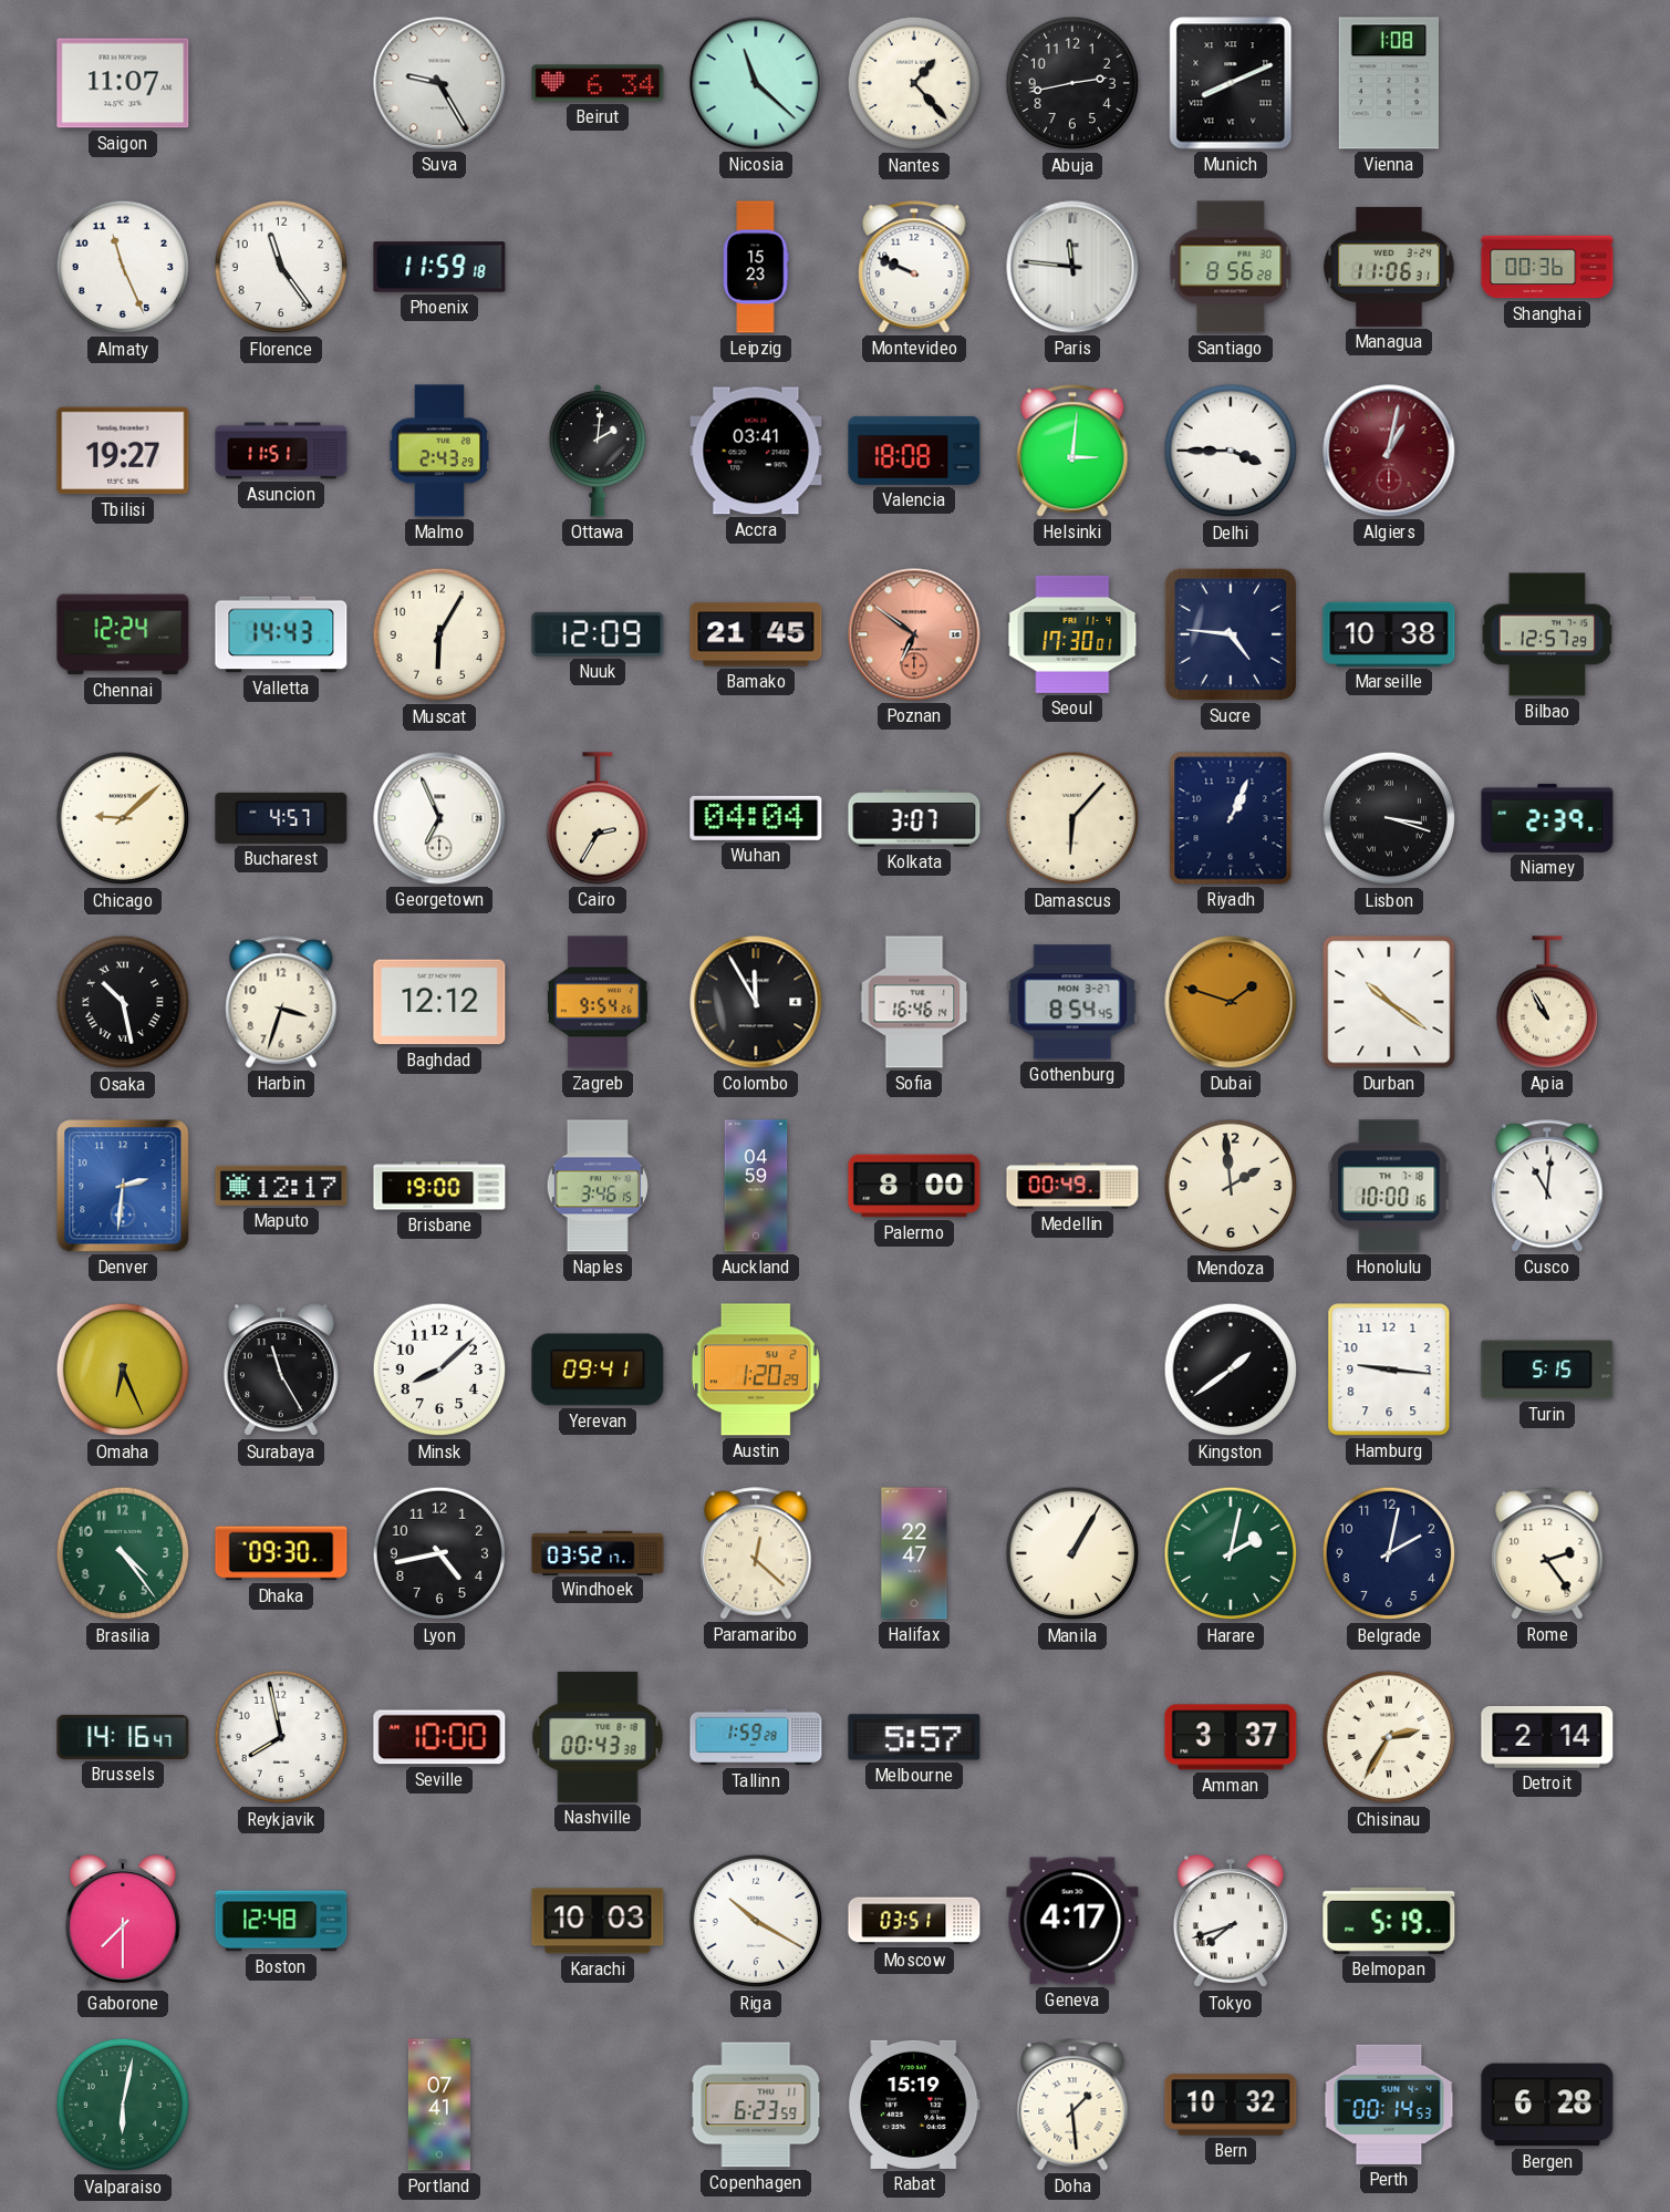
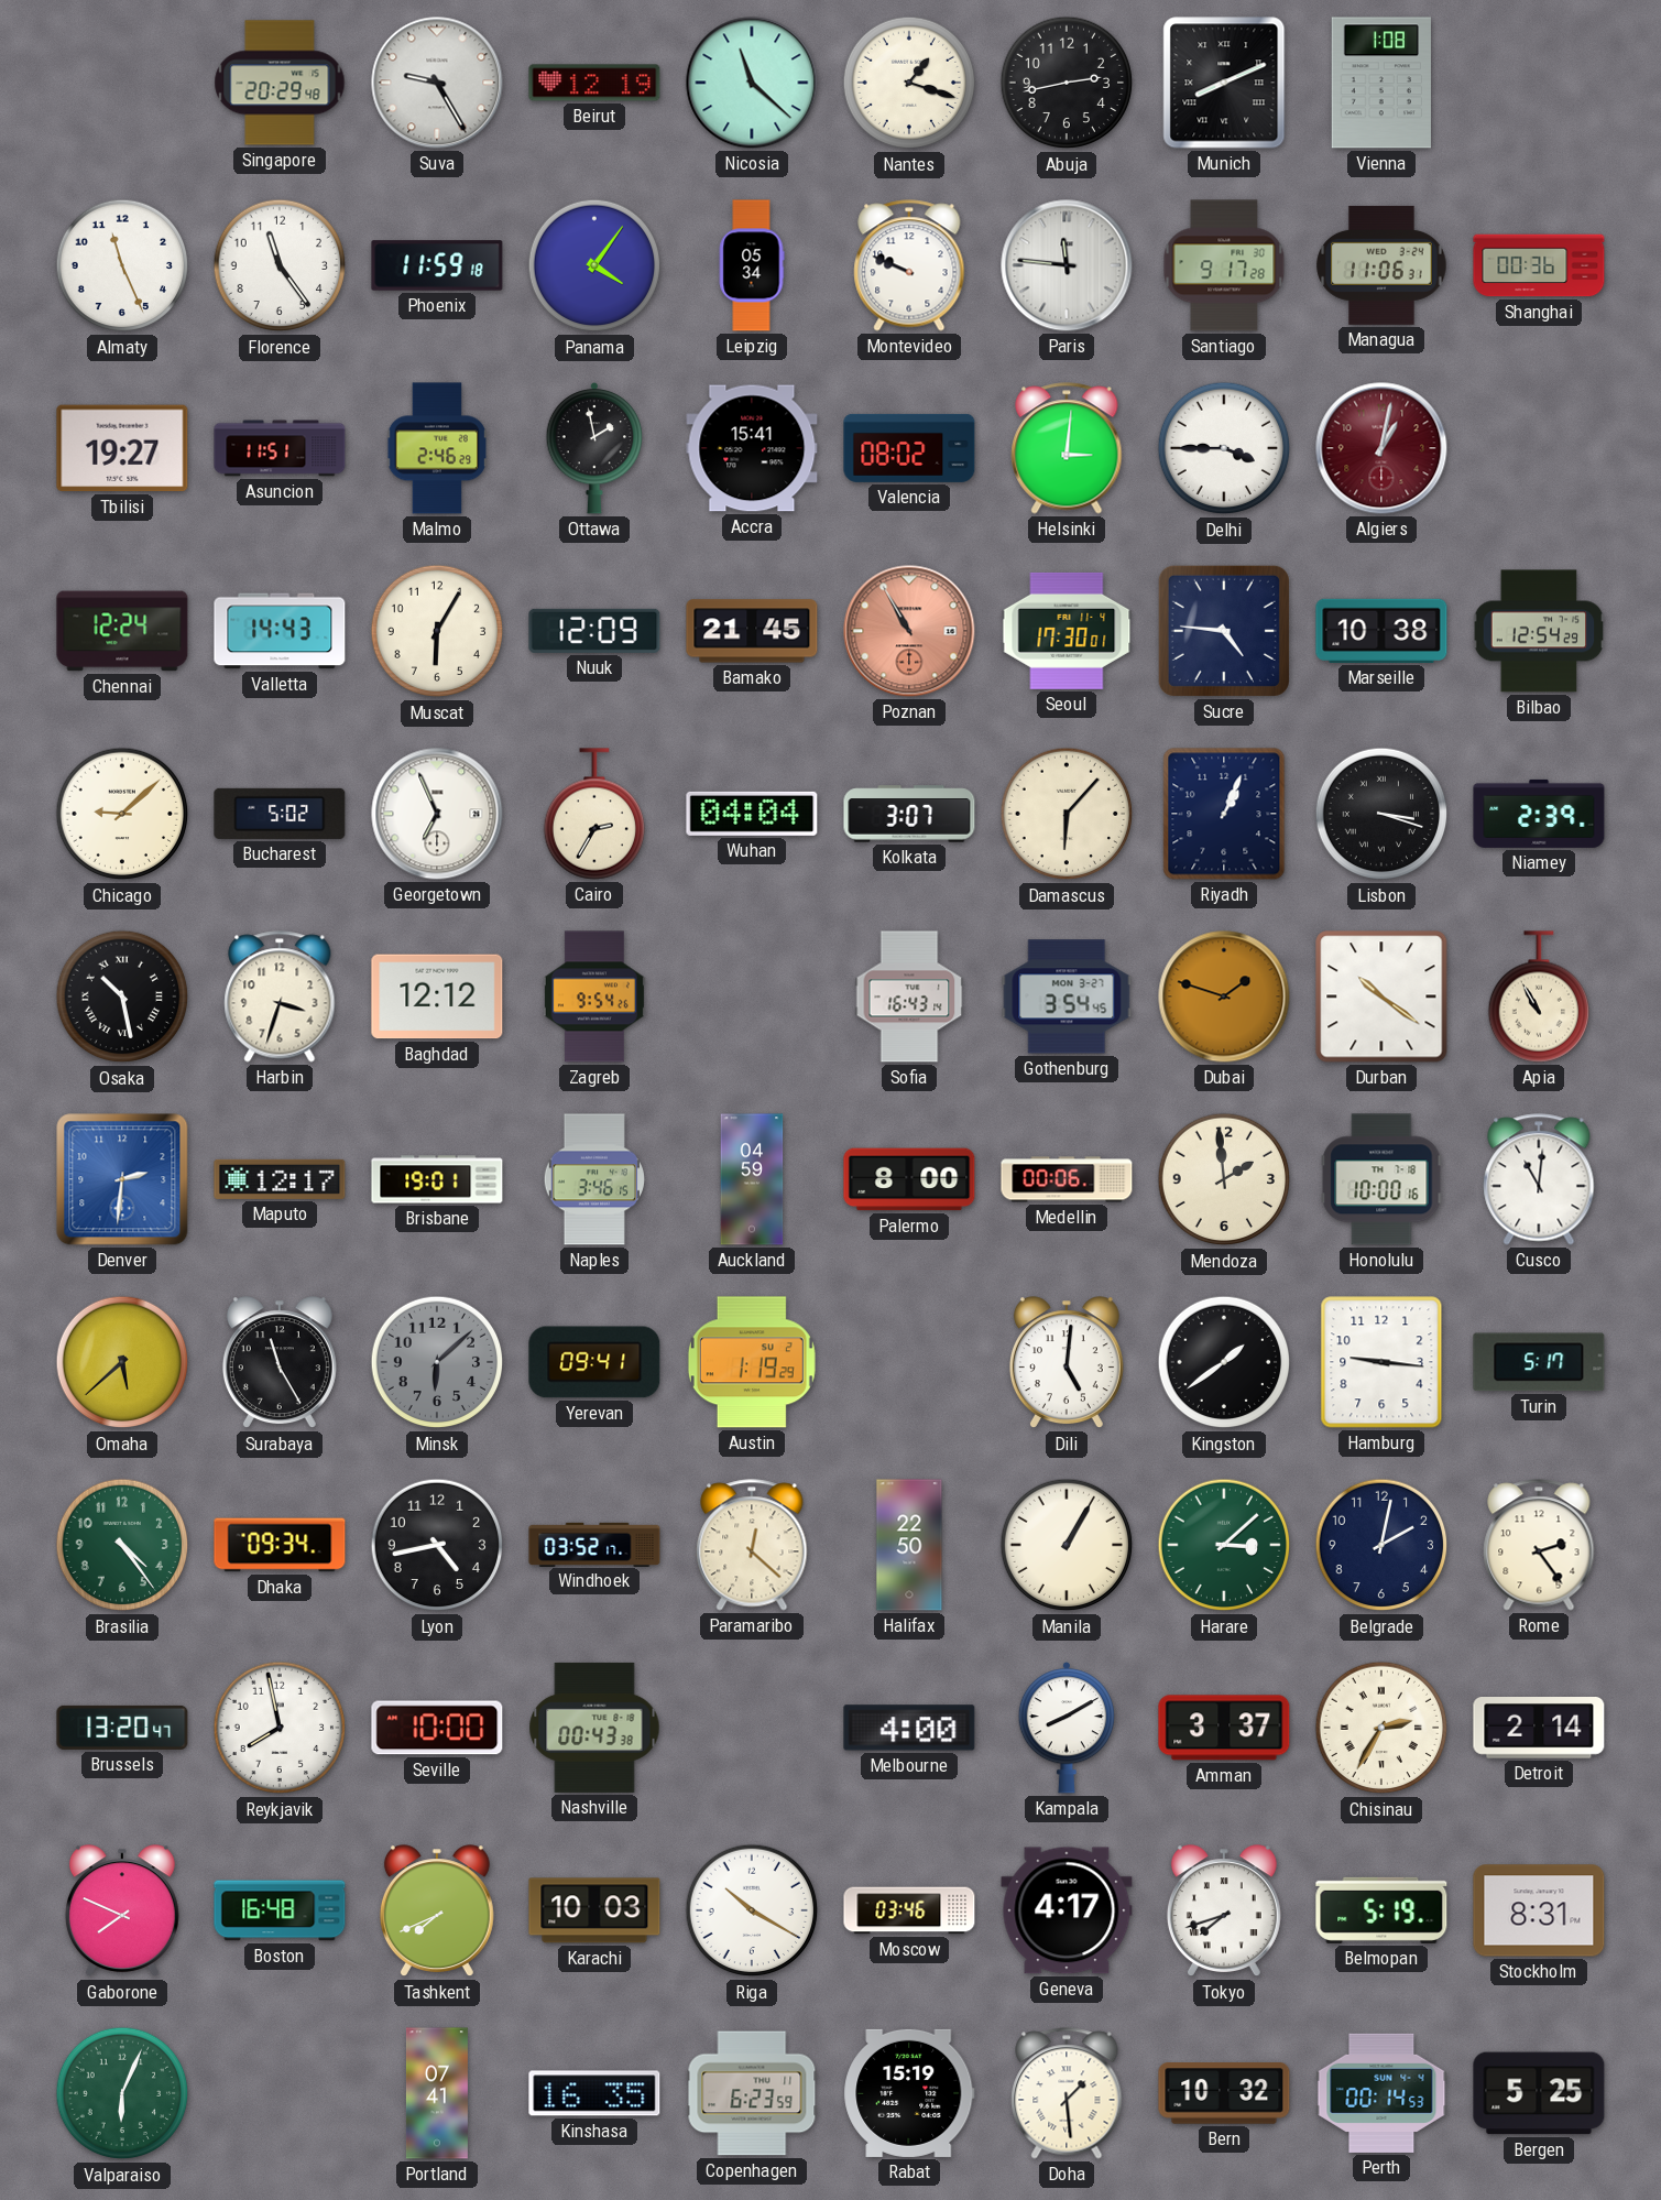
Saigon: 11:07 -> none
Singapore: none -> 20:29
Beirut: 6:34 -> 12:19
Nantes: 1:23 -> 1:18
Panama: none -> 4:06
Leipzig: 15:23 -> 05:34
Santiago: 8:56 -> 9:17
Malmo: 2:43 -> 2:46
Ottawa: 2:01 -> 1:58
Accra: 03:41 -> 15:41
Valencia: 18:08 -> 08:02
Poznan: 6:51 -> 10:55
Bilbao: 12:57 -> 12:54
Bucharest: 4:57 -> 5:02
Colombo: 11:55 -> none
Sofia: 16:46 -> 16:43
Gothenburg: 8:54 -> 3:54
Brisbane: 19:00 -> 19:01
Medellin: 00:49 -> 00:06
Omaha: 6:26 -> 5:38
Minsk: 8:08 -> 6:08
Minsk dial: white -> grey
Austin: 1:20 -> 1:19
Dili: none -> 5:01
Turin: 5:15 -> 5:17
Dhaka: 09:30 -> 09:34
Halifax: 22:47 -> 22:50
Harare: 2:02 -> 3:08
Brussels: 14:16 -> 13:20
Tallinn: 1:59 -> none
Melbourne: 5:57 -> 4:00
Kampala: none -> 8:10
Gaborone: 7:30 -> 7:49
Boston: 12:48 -> 16:48
Tashkent: none -> 7:41
Moscow: 03:51 -> 03:46
Stockholm: none -> 8:31
Valparaiso: 6:02 -> 6:04
Kinshasa: none -> 16:35
Bergen: 6:28 -> 5:25
